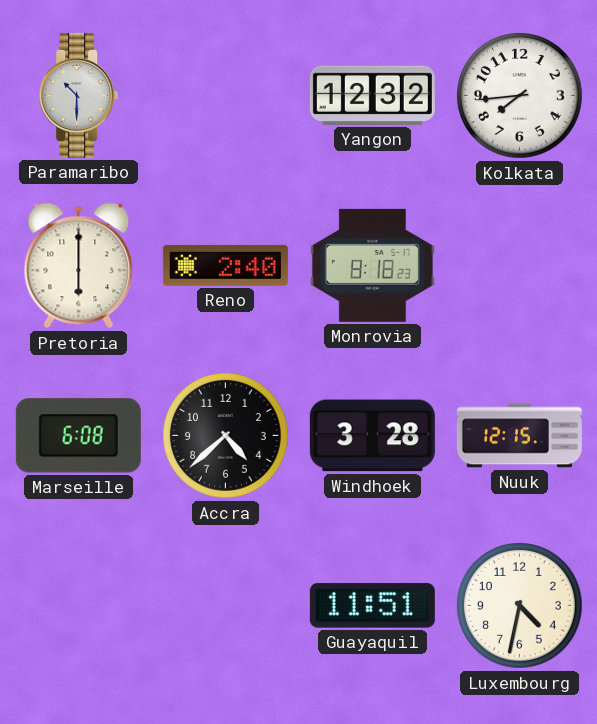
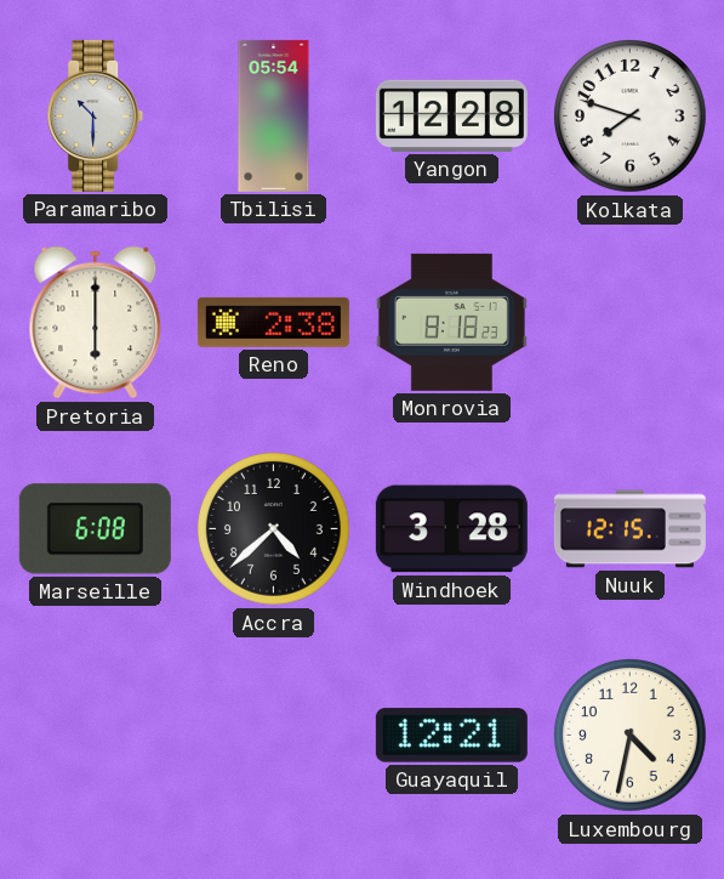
Tbilisi: none -> 05:54
Yangon: 12:32 -> 12:28
Kolkata: 7:44 -> 7:48
Reno: 2:40 -> 2:38
Guayaquil: 11:51 -> 12:21
